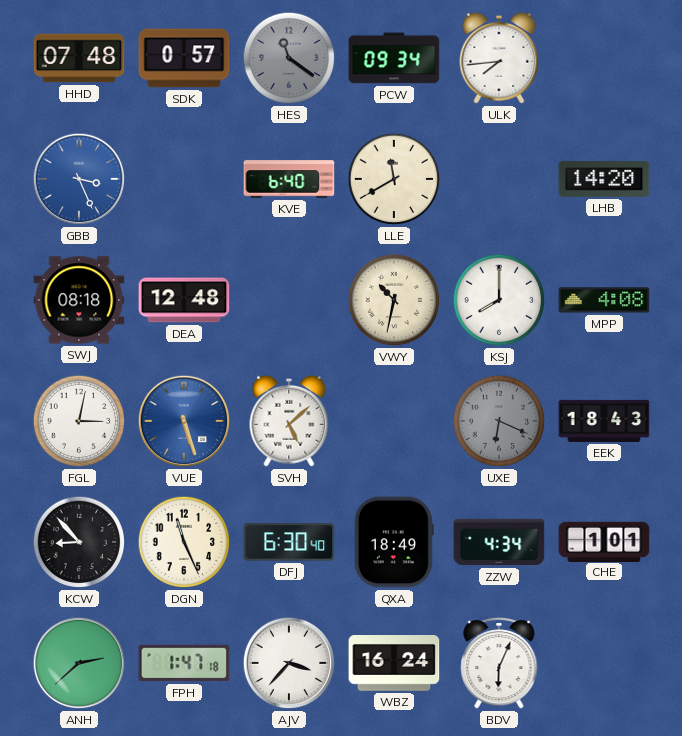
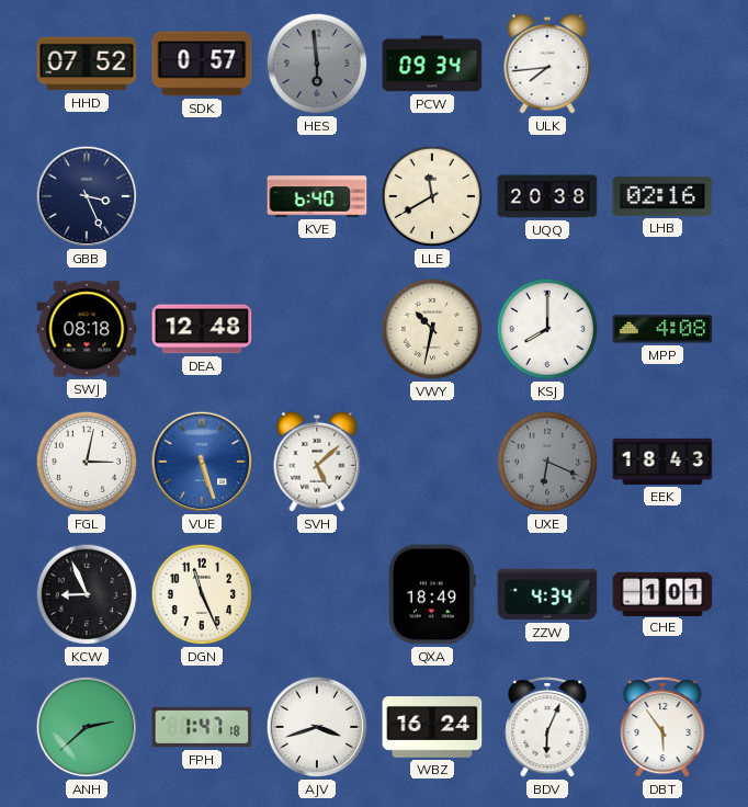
HHD: 07:48 -> 07:52
HES: 11:21 -> 5:59
GBB dial: blue -> navy
UQQ: none -> 20:38
LHB: 14:20 -> 02:16
KCW: 8:53 -> 8:56
DFJ: 6:30 -> none
AJV: 3:37 -> 3:42
DBT: none -> 5:54
